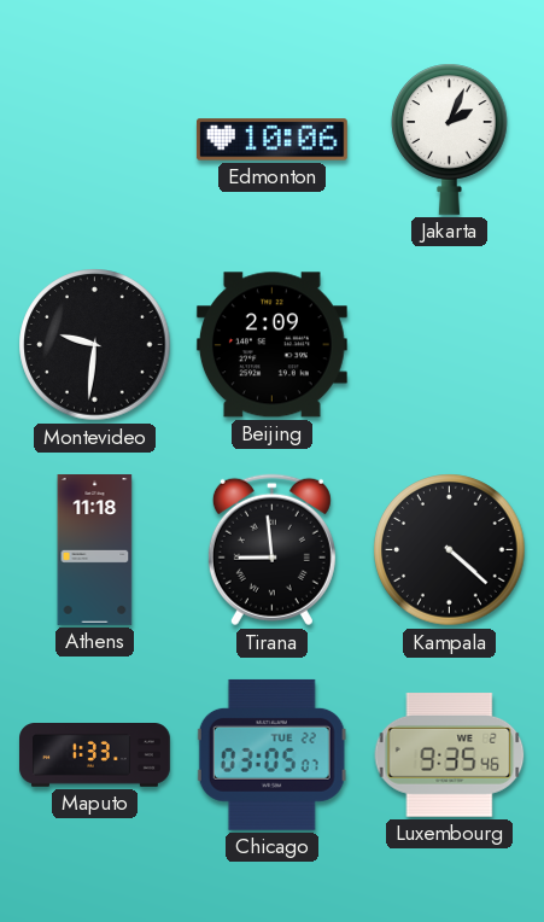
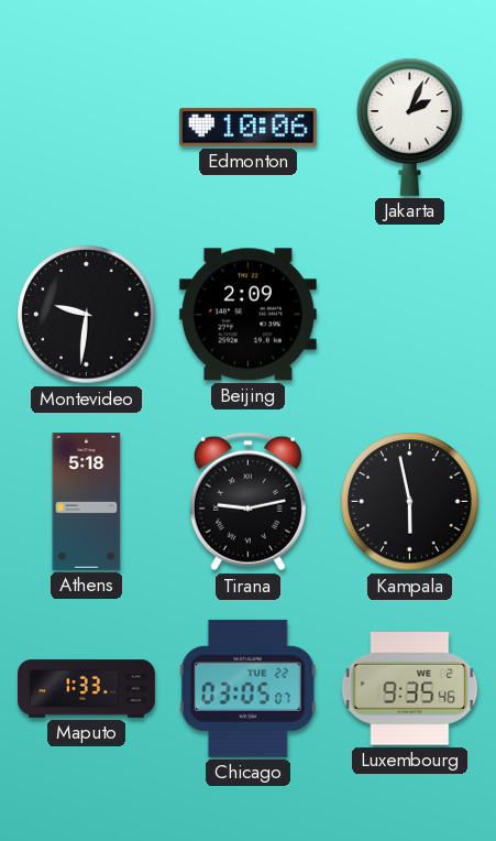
Athens: 11:18 -> 5:18
Tirana: 8:59 -> 9:13
Kampala: 4:22 -> 5:58
